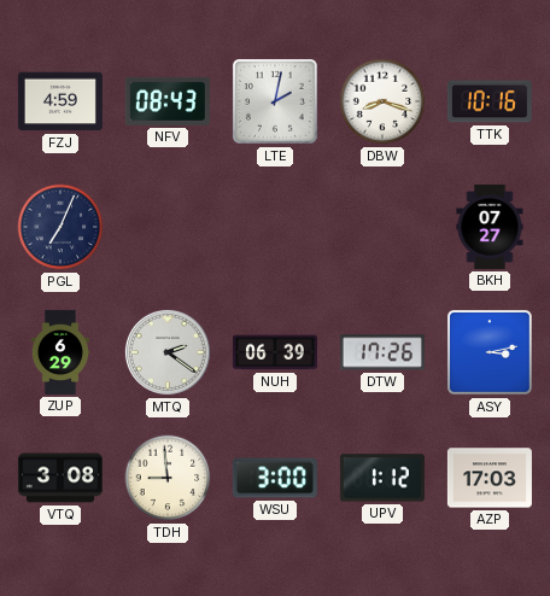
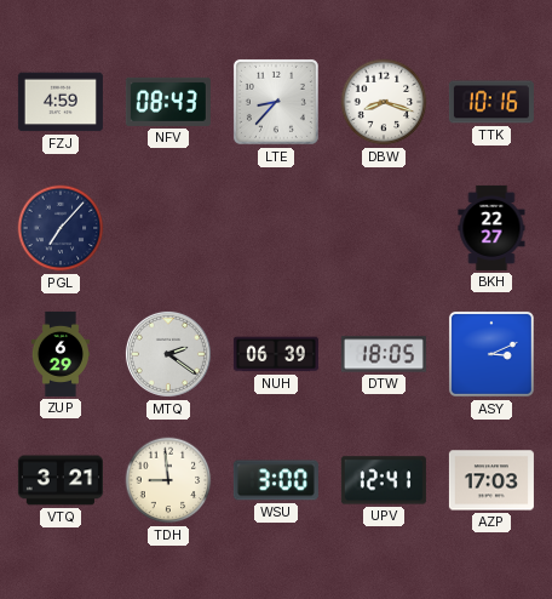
LTE: 2:02 -> 8:37
PGL: 7:04 -> 7:07
BKH: 07:27 -> 22:27
DTW: 17:26 -> 18:05
ASY: 3:13 -> 3:11
VTQ: 3:08 -> 3:21
UPV: 1:12 -> 12:41
